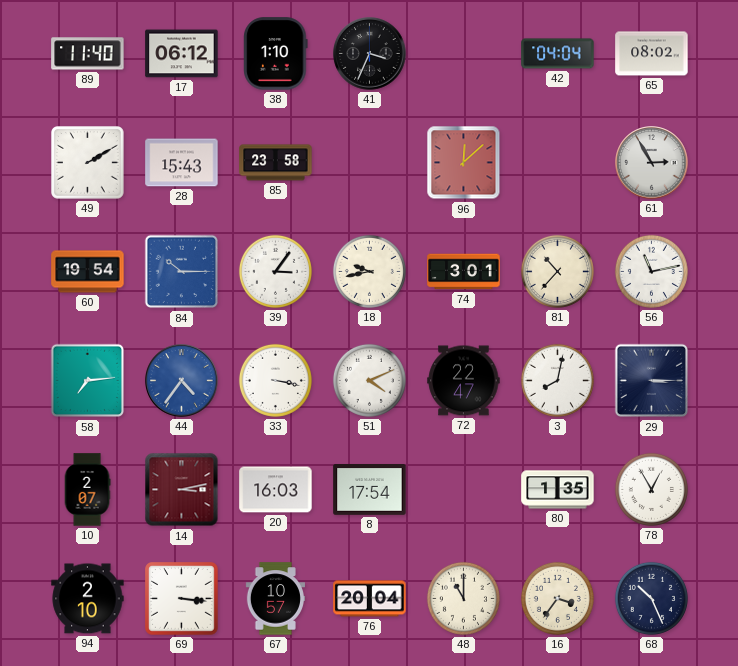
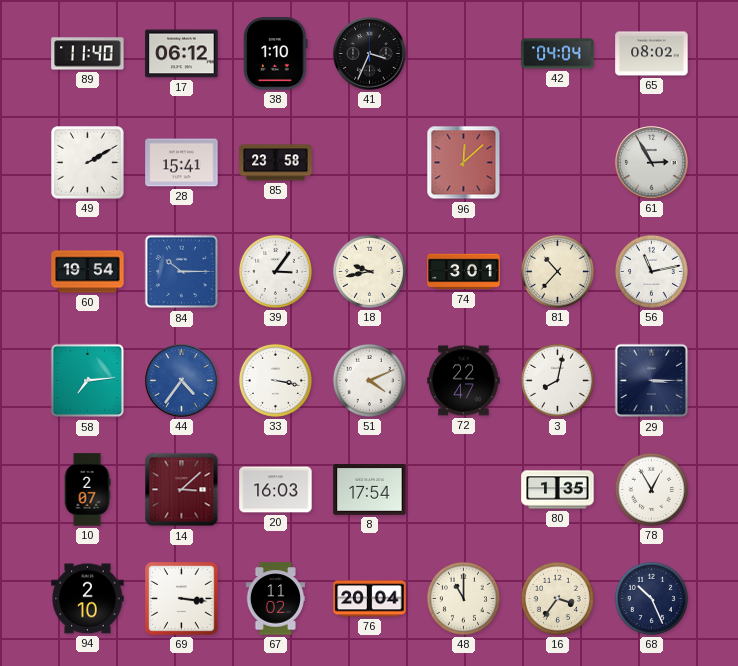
28: 15:43 -> 15:41
14: 3:13 -> 3:08
67: 10:57 -> 11:02
